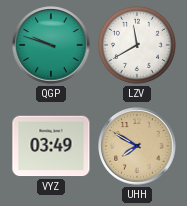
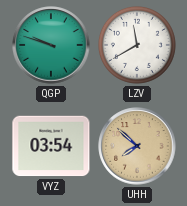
VYZ: 03:49 -> 03:54
UHH: 7:50 -> 7:52
